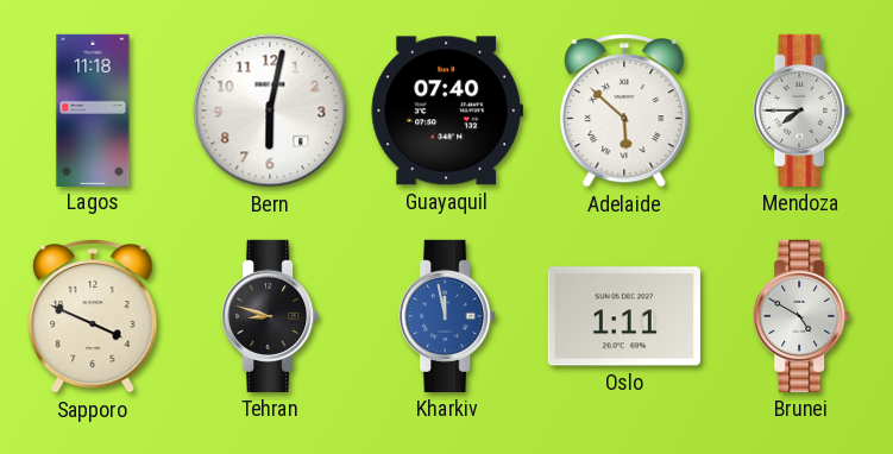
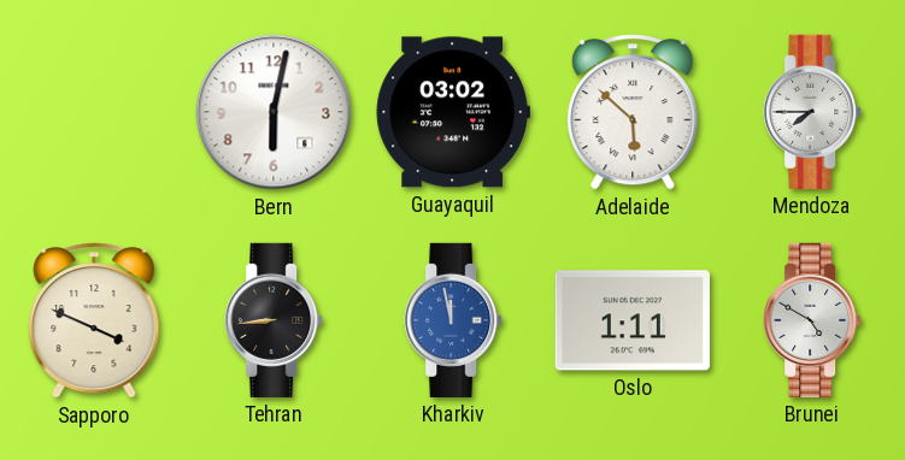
Lagos: 11:18 -> none
Guayaquil: 07:40 -> 03:02
Tehran: 8:48 -> 8:44
